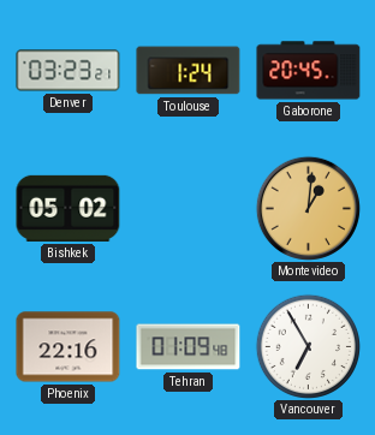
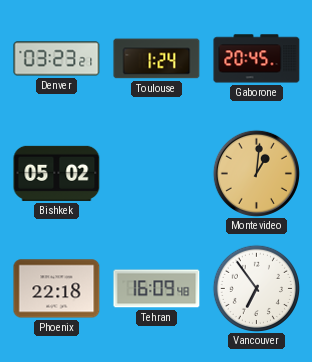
Phoenix: 22:16 -> 22:18
Tehran: 01:09 -> 16:09
Vancouver: 6:55 -> 6:54
